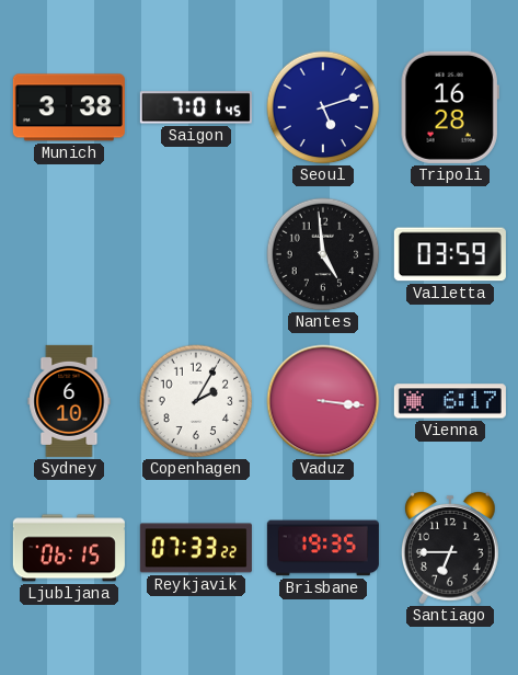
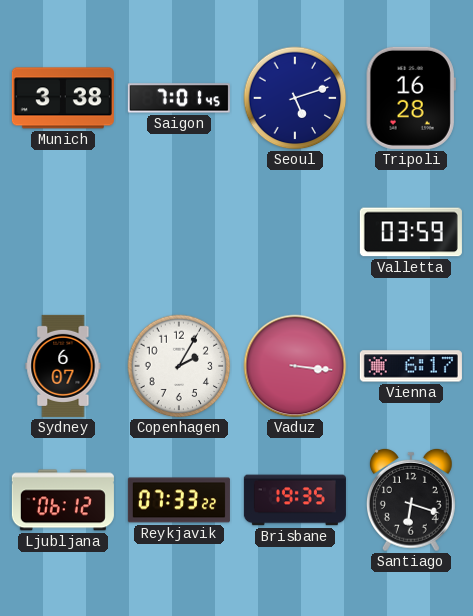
Nantes: 4:59 -> none
Sydney: 6:10 -> 6:07
Ljubljana: 06:15 -> 06:12
Santiago: 6:45 -> 6:18
